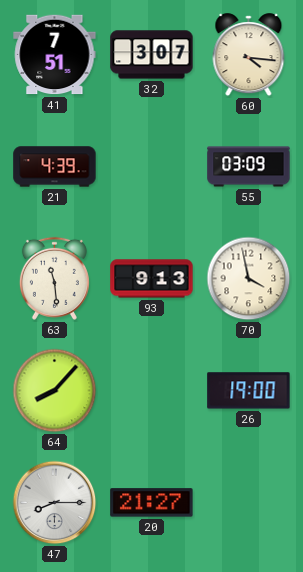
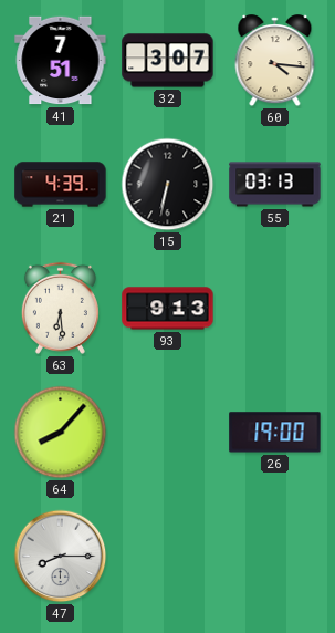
15: none -> 6:32
55: 03:09 -> 03:13
63: 11:29 -> 6:29
70: 3:58 -> none
20: 21:27 -> none
